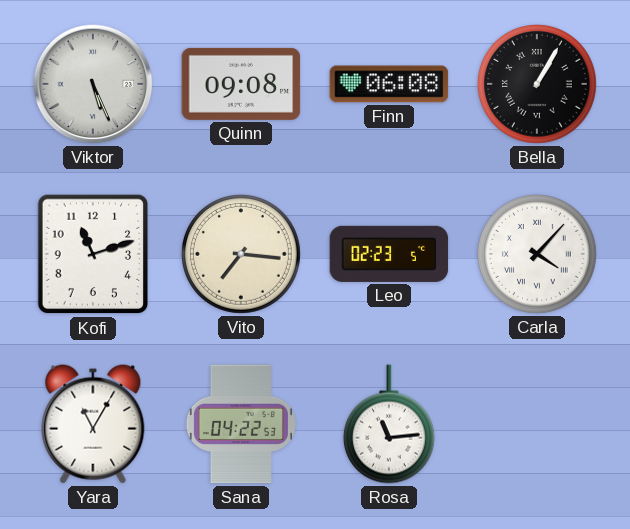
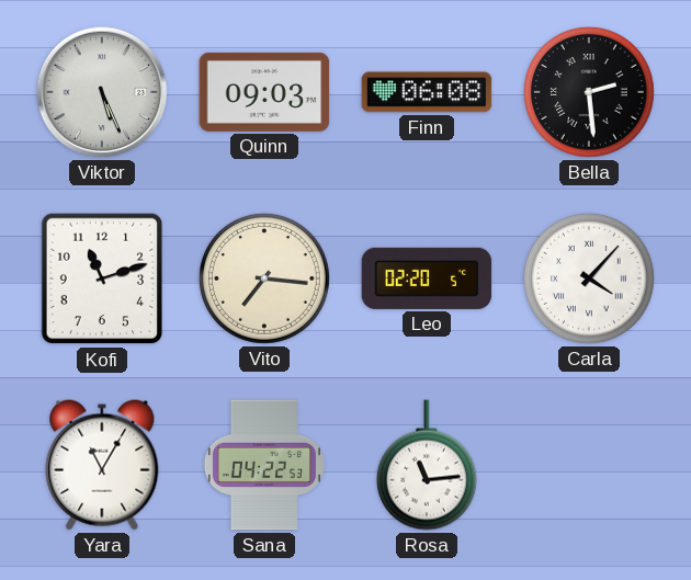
Quinn: 09:08 -> 09:03
Bella: 1:05 -> 2:29
Leo: 02:23 -> 02:20
